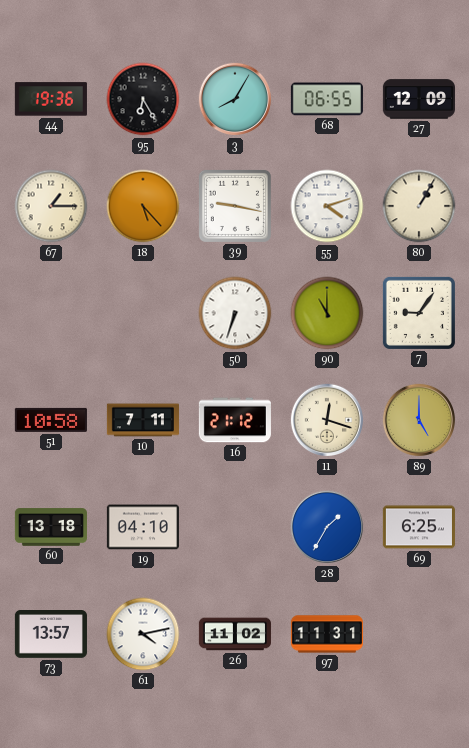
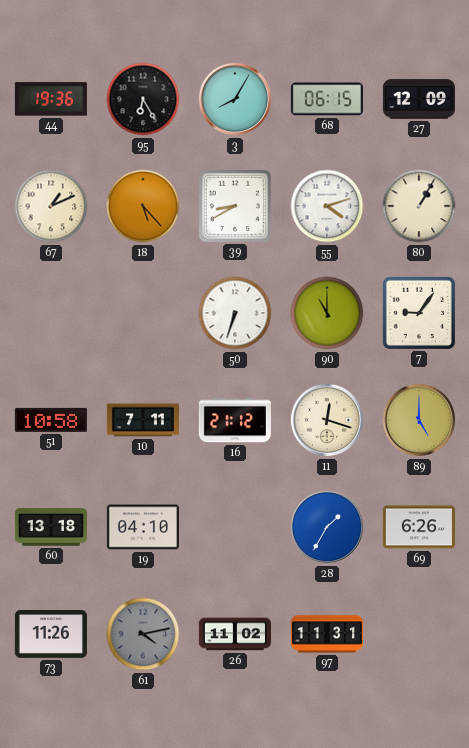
68: 06:55 -> 06:15
67: 1:15 -> 1:11
39: 9:17 -> 8:40
69: 6:25 -> 6:26
73: 13:57 -> 11:26
61 dial: white -> grey
